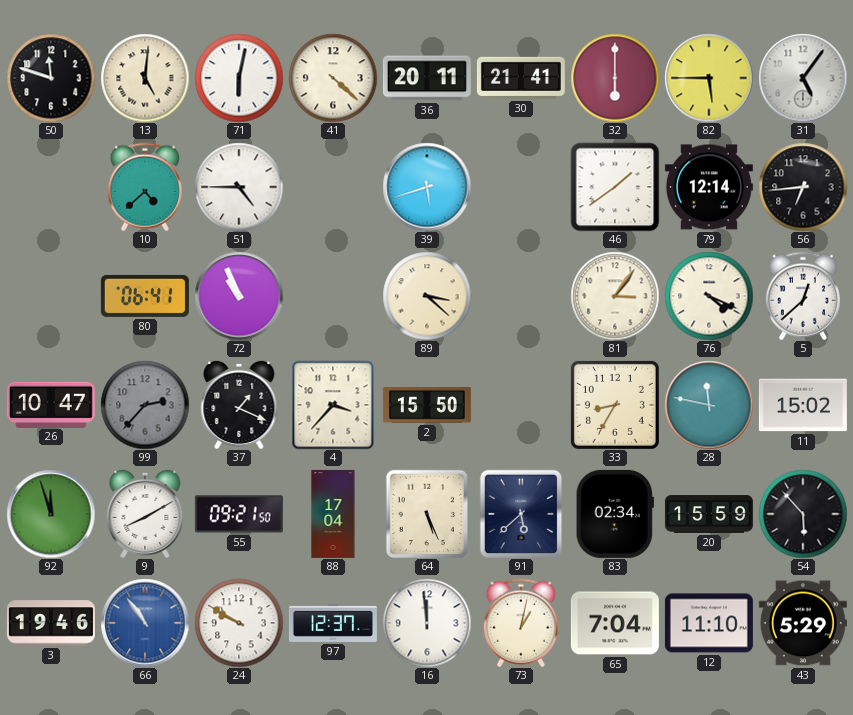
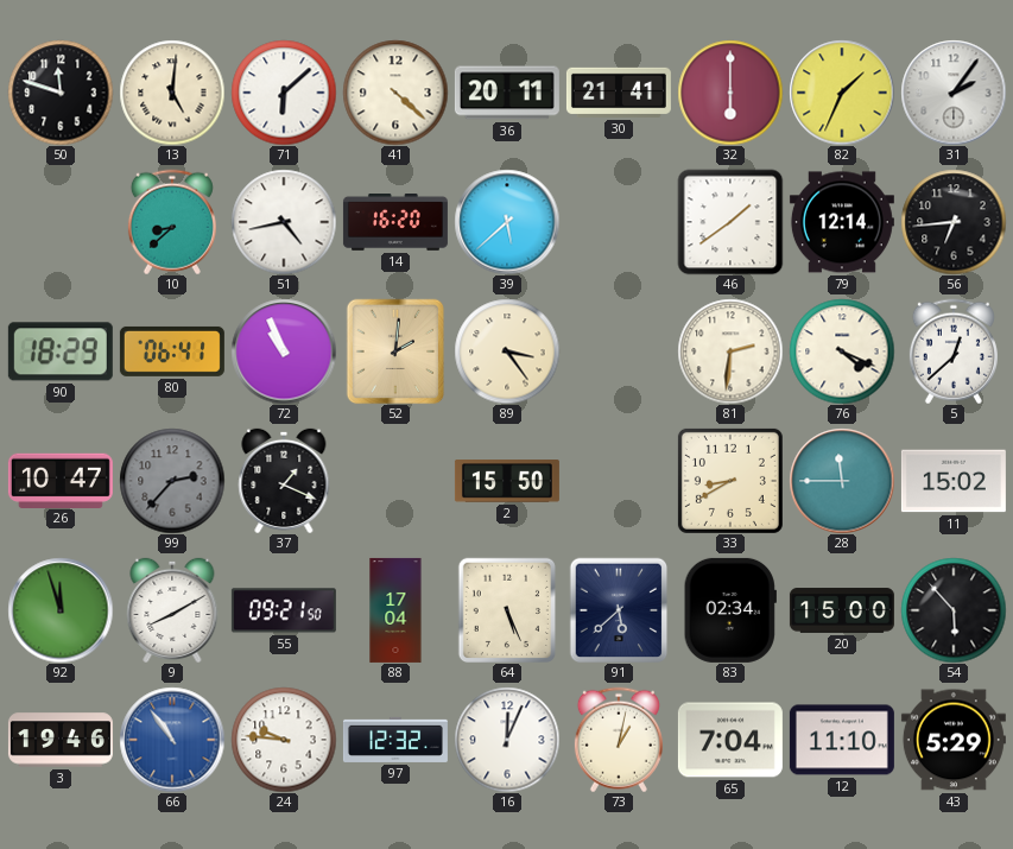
71: 6:02 -> 6:08
82: 5:45 -> 1:34
31: 5:06 -> 2:06
10: 4:38 -> 8:38
51: 4:45 -> 4:43
14: none -> 16:20
39: 5:42 -> 5:38
90: none -> 18:29
52: none -> 2:01
89: 3:22 -> 3:24
81: 3:06 -> 2:31
4: 3:37 -> none
33: 8:35 -> 8:40
28: 11:47 -> 11:45
20: 15:59 -> 15:00
24: 9:50 -> 9:46
97: 12:37 -> 12:32
16: 11:59 -> 12:04
